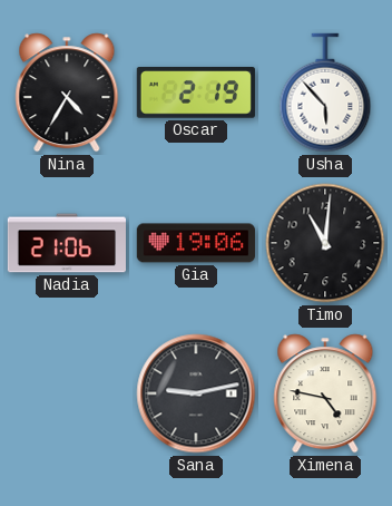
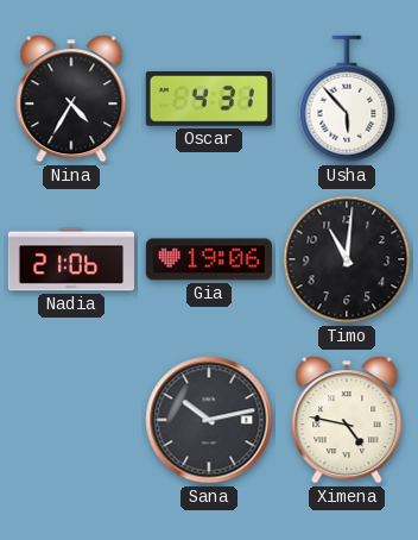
Oscar: 2:19 -> 4:31
Sana: 9:13 -> 10:13
